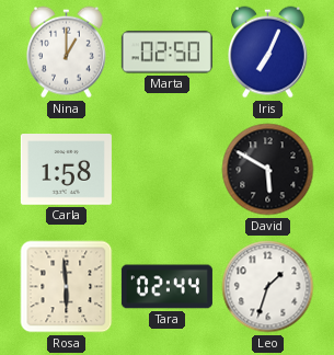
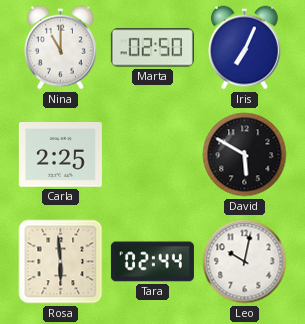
Nina: 1:00 -> 11:00
Carla: 1:58 -> 2:25
Leo: 1:33 -> 10:02
